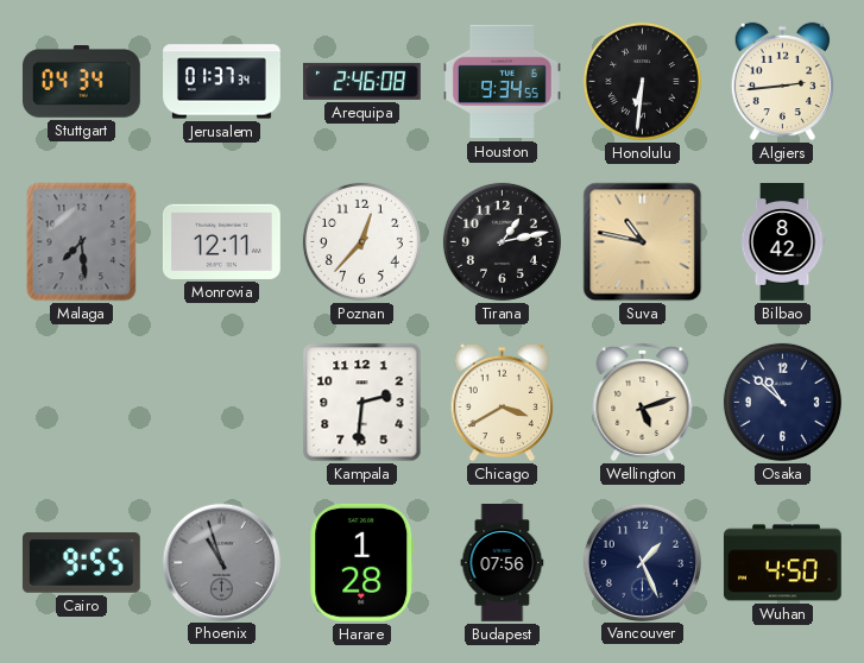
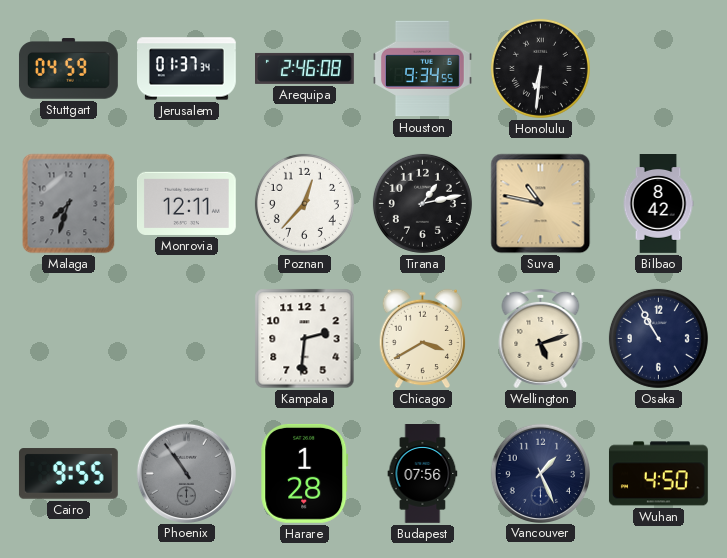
Stuttgart: 04:34 -> 04:59
Algiers: 2:44 -> none
Malaga: 7:29 -> 7:33
Osaka: 10:52 -> 10:55
Phoenix: 10:57 -> 10:54
